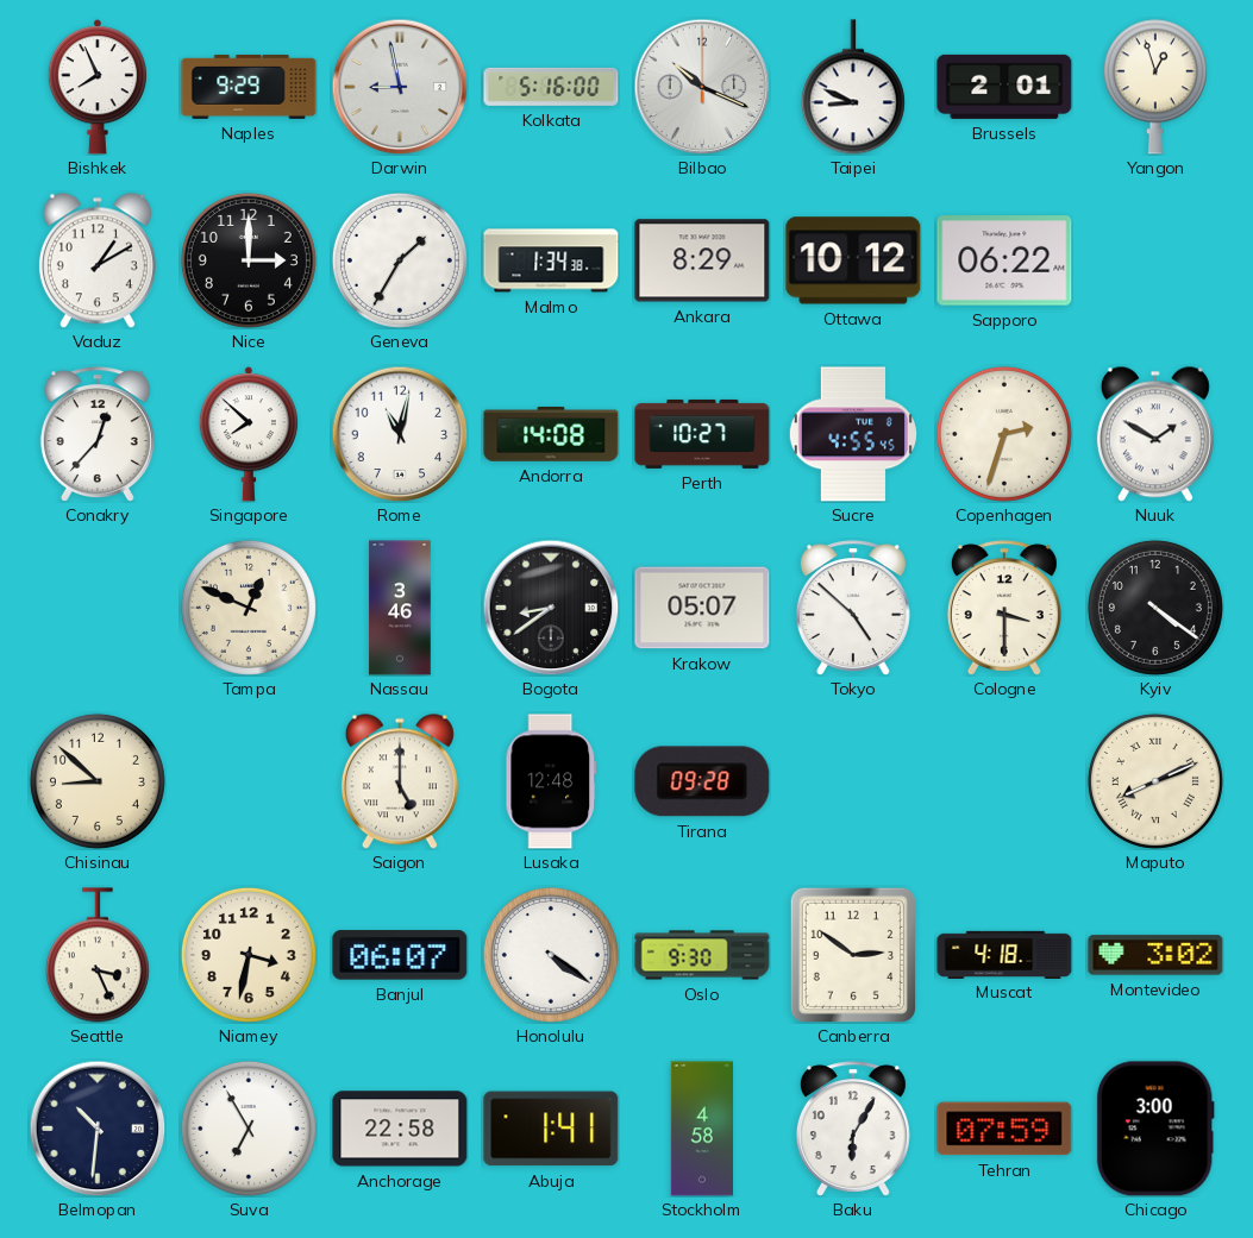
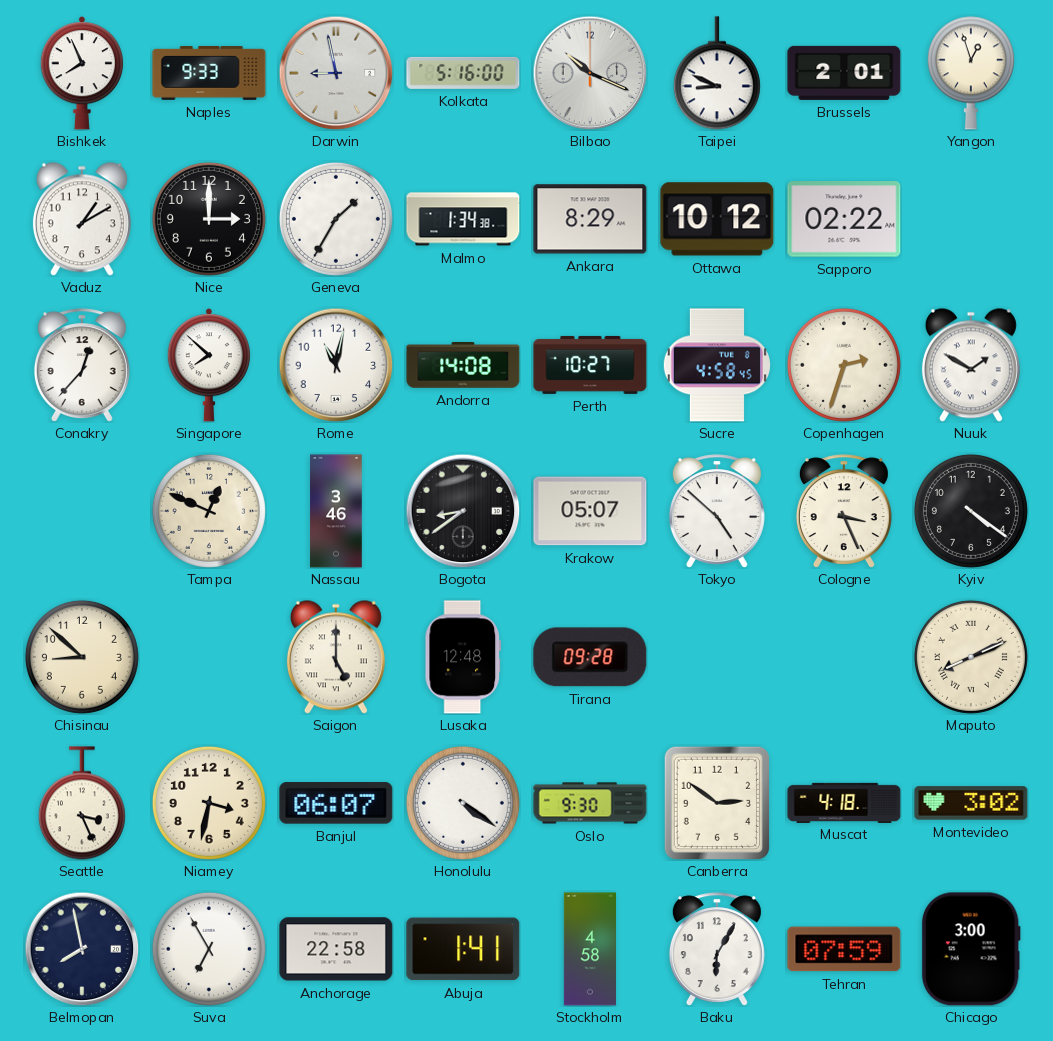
Naples: 9:29 -> 9:33
Sapporo: 06:22 -> 02:22
Sucre: 4:55 -> 4:58
Cologne: 3:30 -> 3:26
Belmopan: 10:31 -> 7:58
